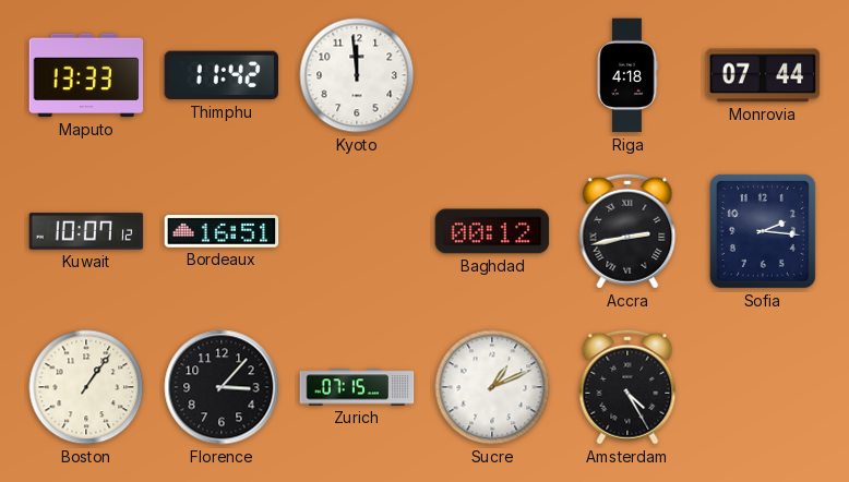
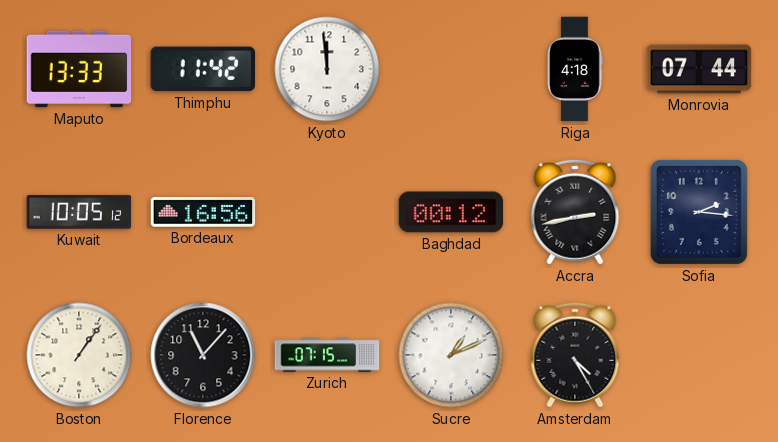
Kuwait: 10:07 -> 10:05
Bordeaux: 16:51 -> 16:56
Florence: 3:07 -> 11:07
